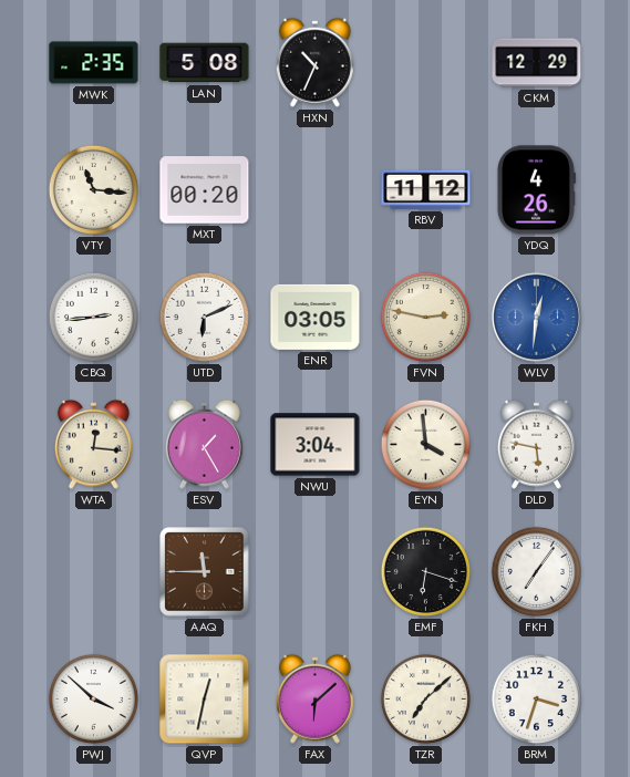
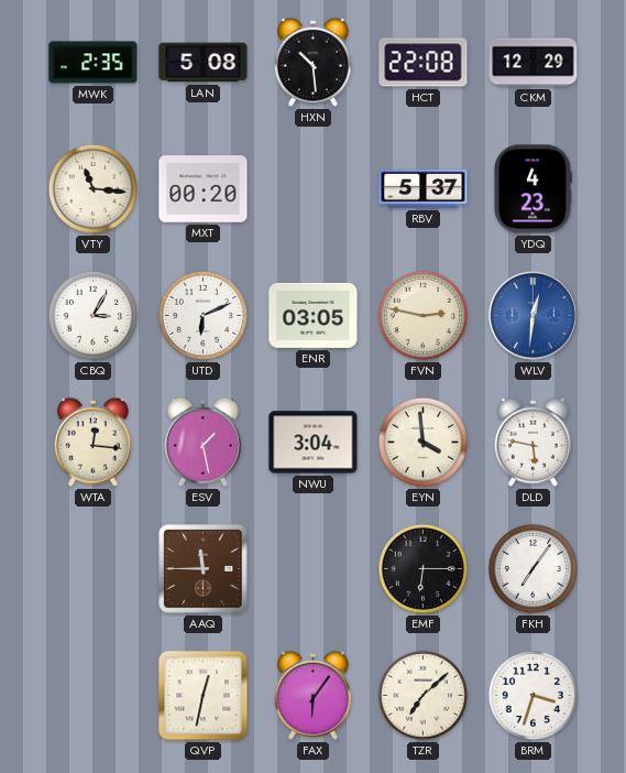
HXN: 10:34 -> 10:29
HCT: none -> 22:08
RBV: 11:12 -> 5:37
YDQ: 4:26 -> 4:23
CBQ: 2:44 -> 3:05
ESV: 1:25 -> 1:28
EMF: 6:18 -> 6:15
PWJ: 3:52 -> none
FAX: 6:08 -> 6:06
